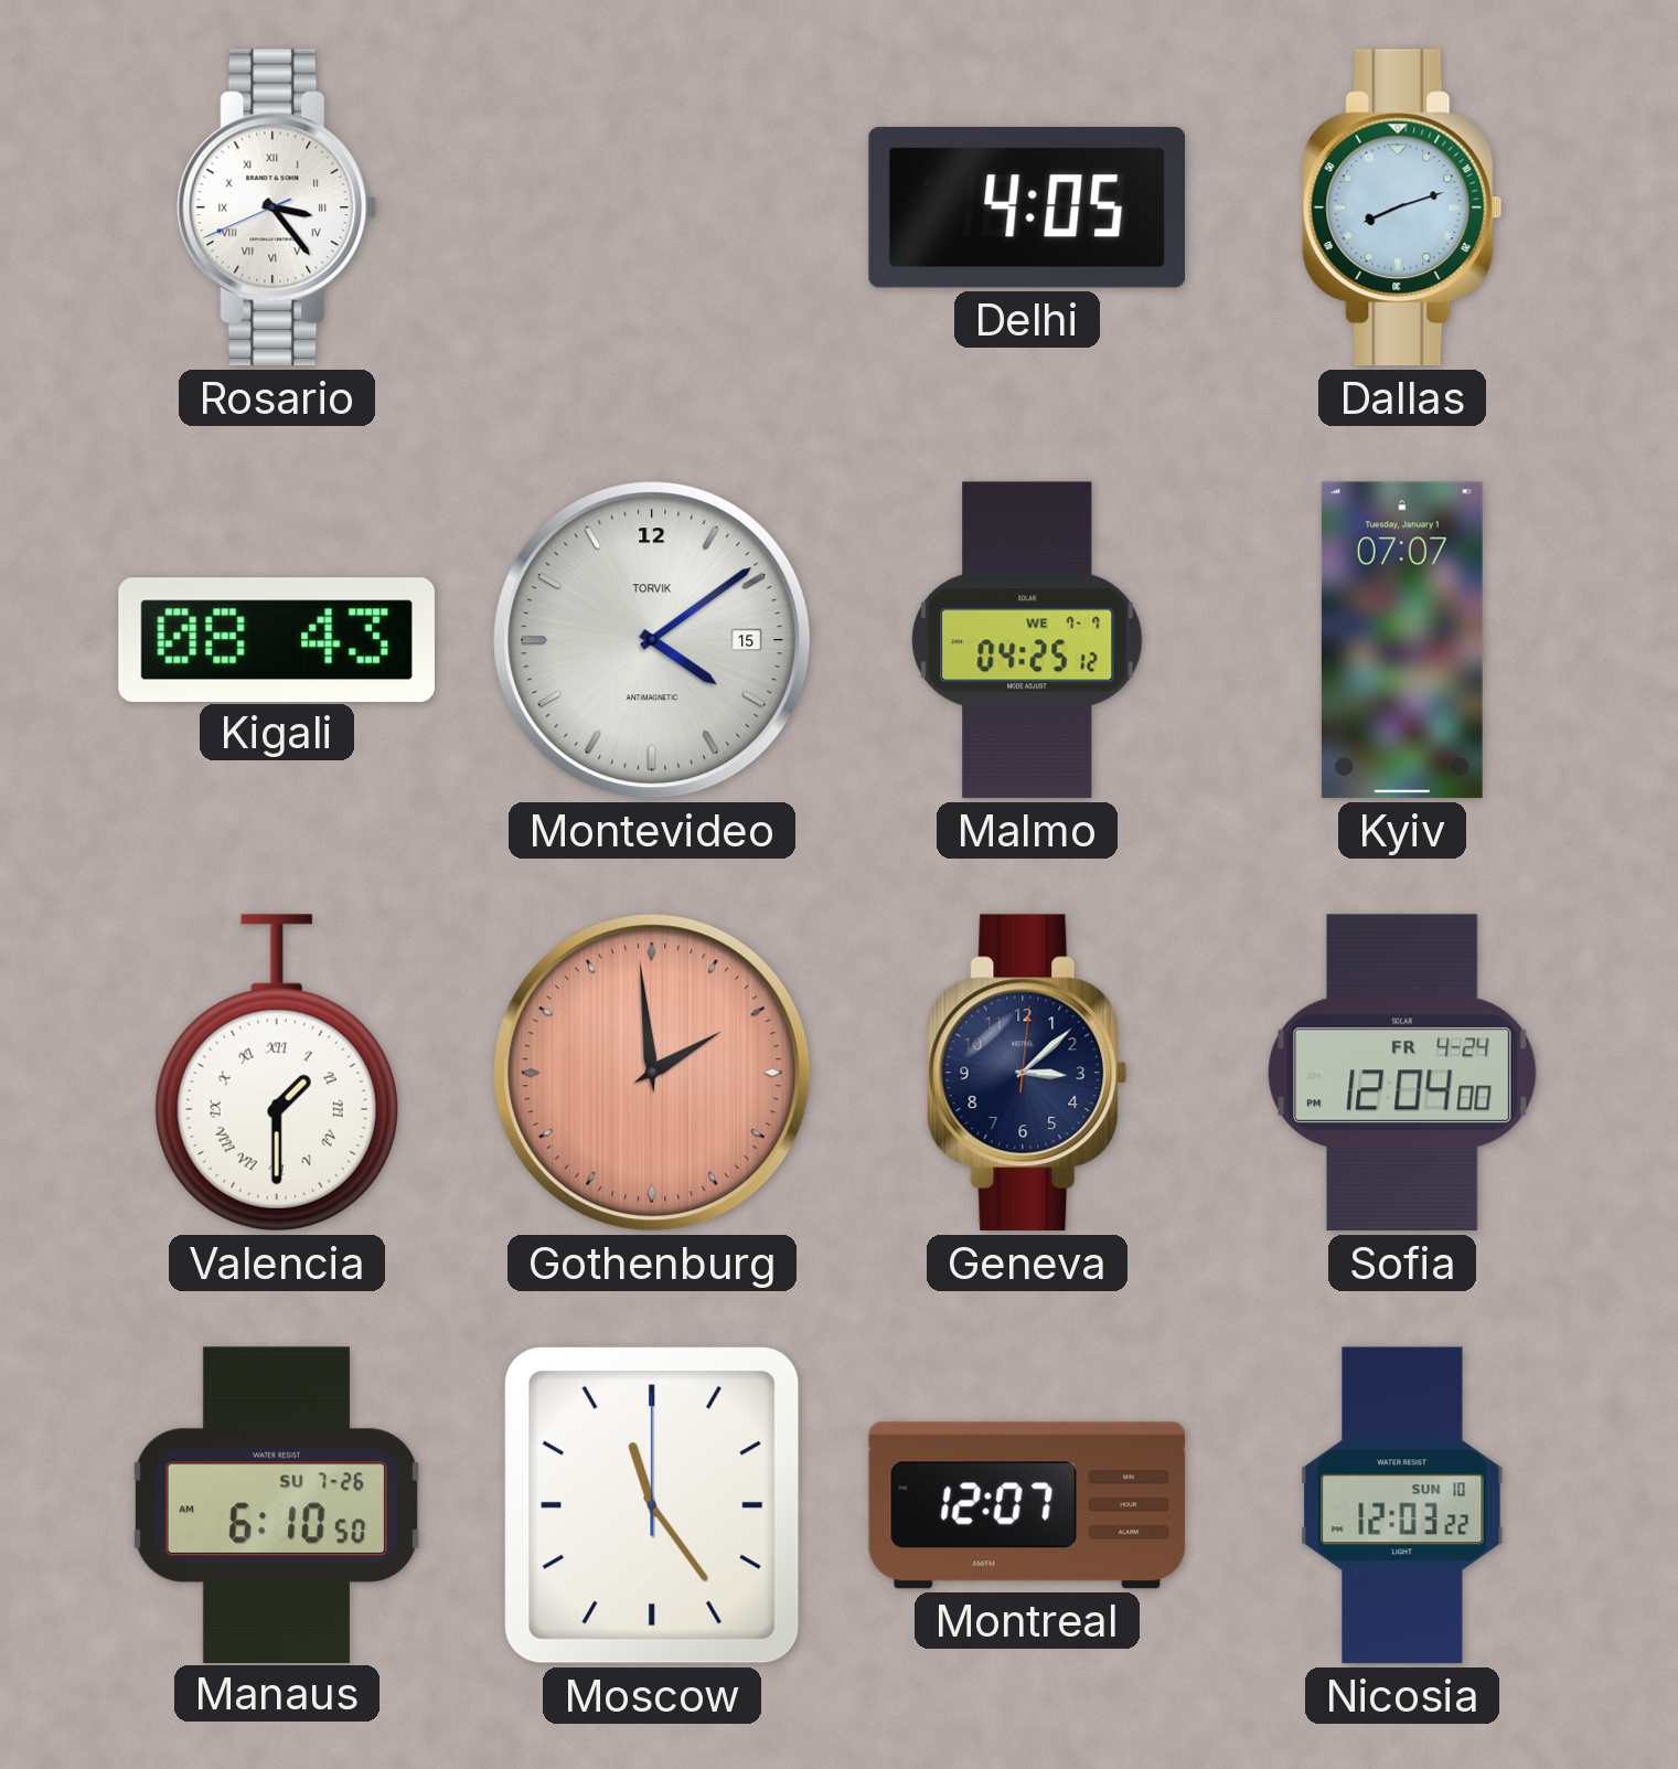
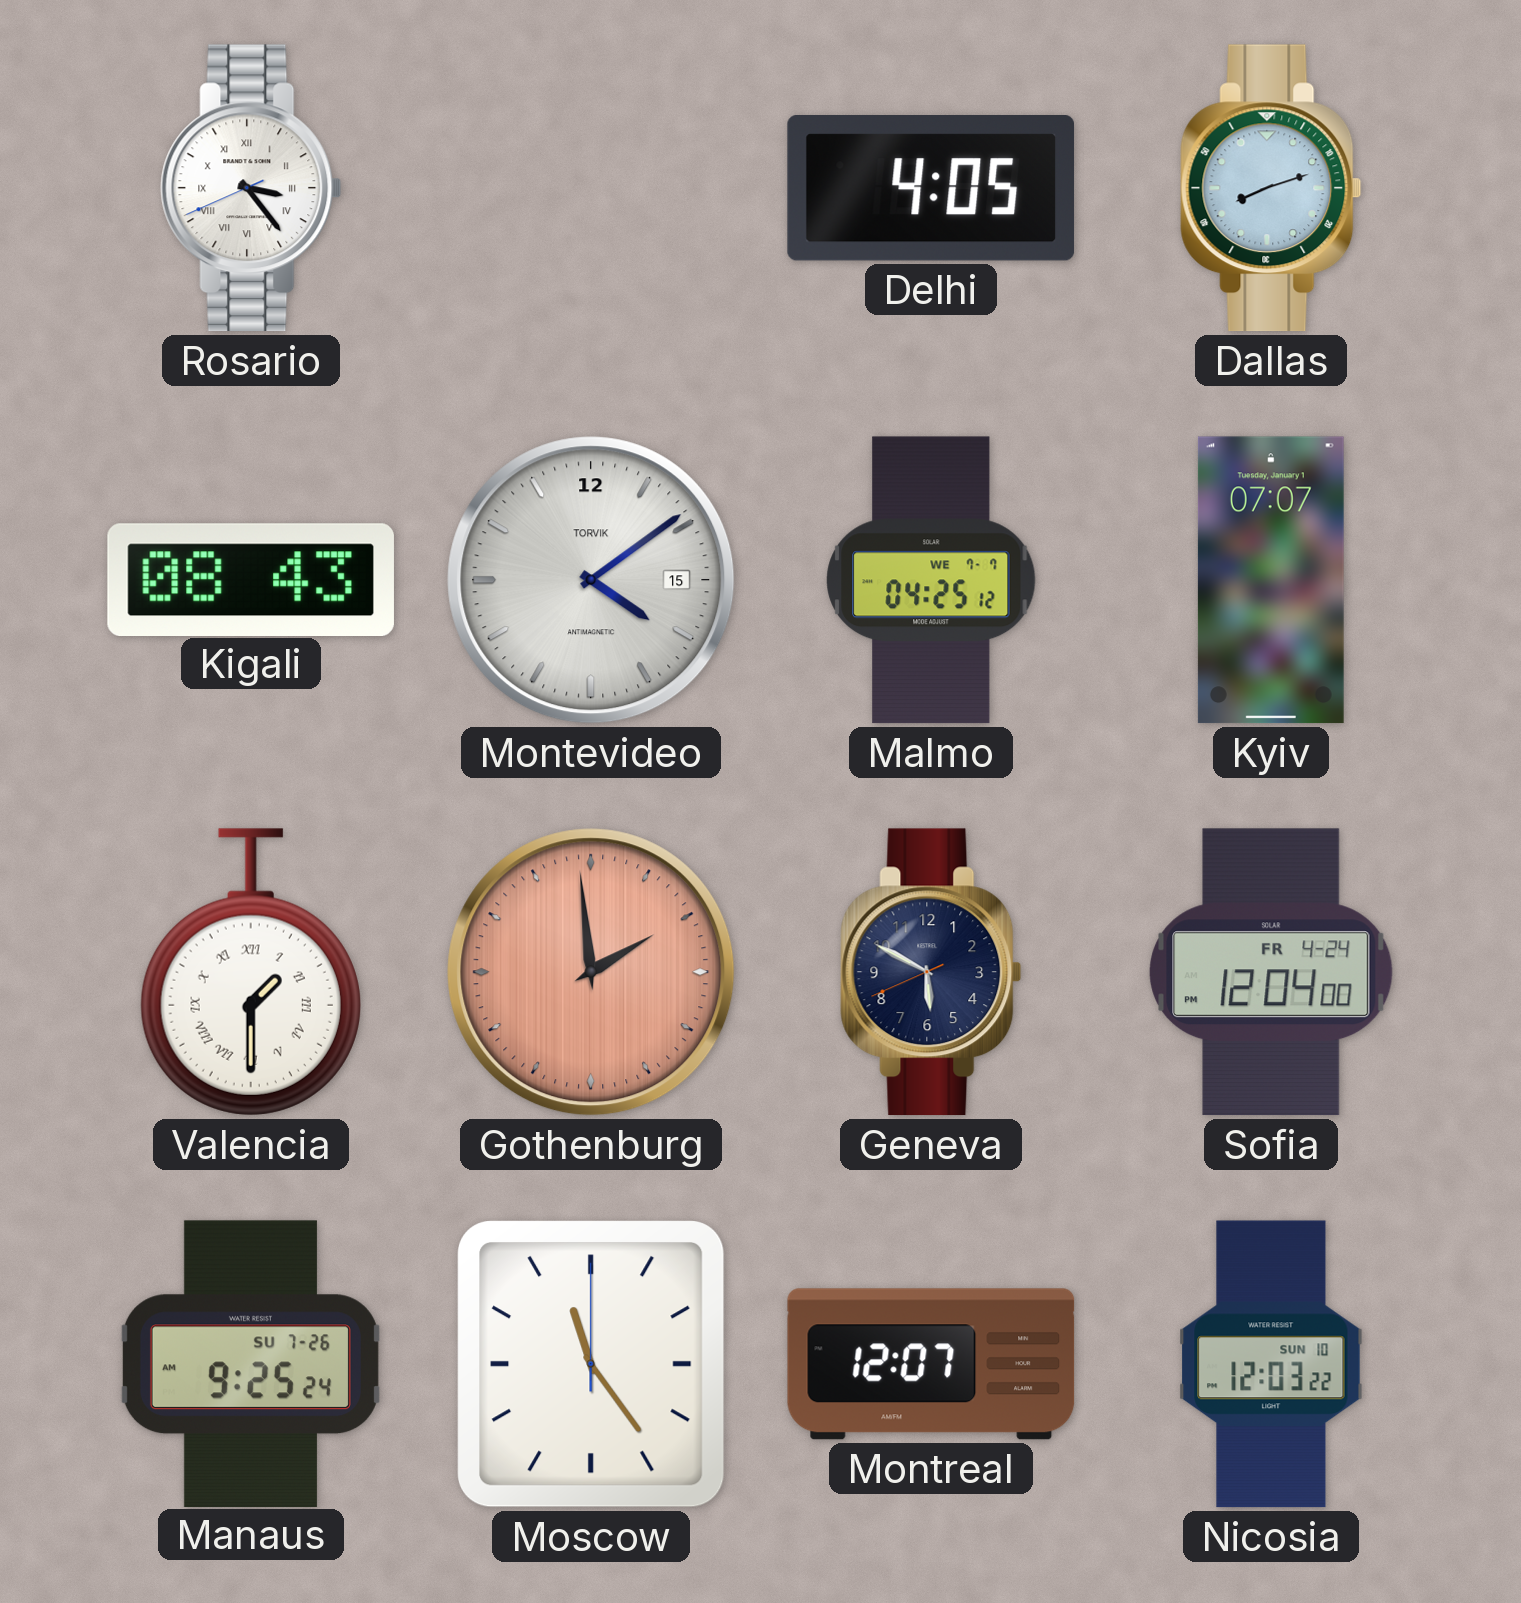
Geneva: 3:08 -> 5:49
Manaus: 6:10 -> 9:25
